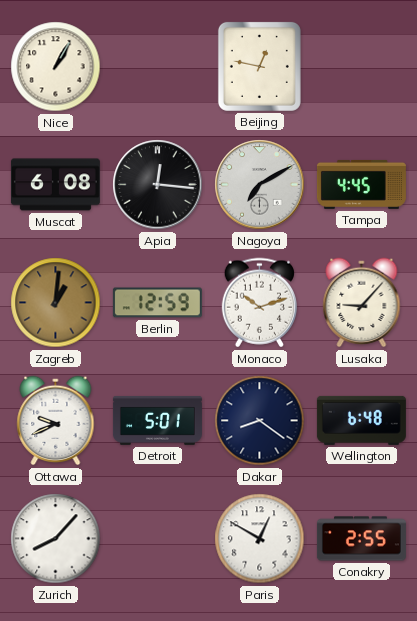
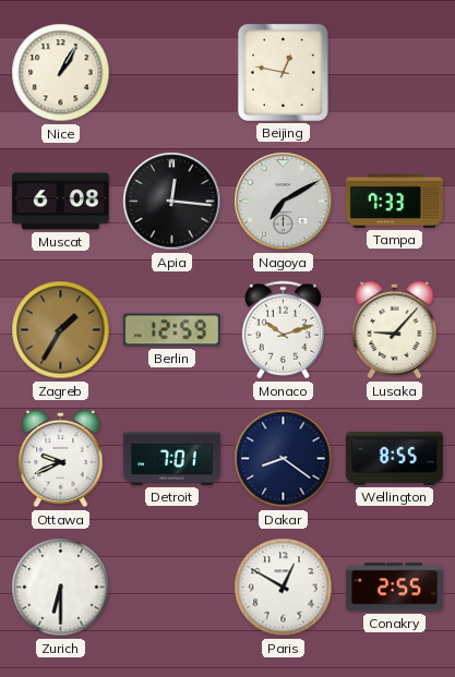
Tampa: 4:45 -> 7:33
Zagreb: 1:01 -> 1:35
Detroit: 5:01 -> 7:01
Wellington: 6:48 -> 8:55
Zurich: 8:07 -> 6:30
